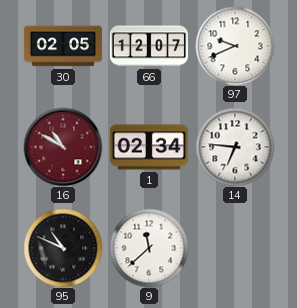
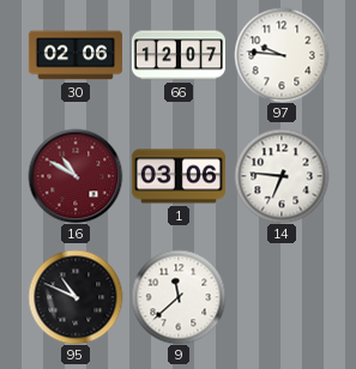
30: 02:05 -> 02:06
97: 9:41 -> 9:46
1: 02:34 -> 03:06
